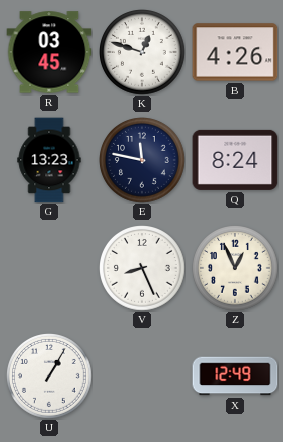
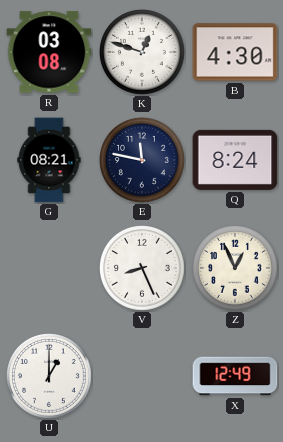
R: 03:45 -> 03:08
B: 4:26 -> 4:30
G: 13:23 -> 08:21
U: 1:05 -> 1:00
